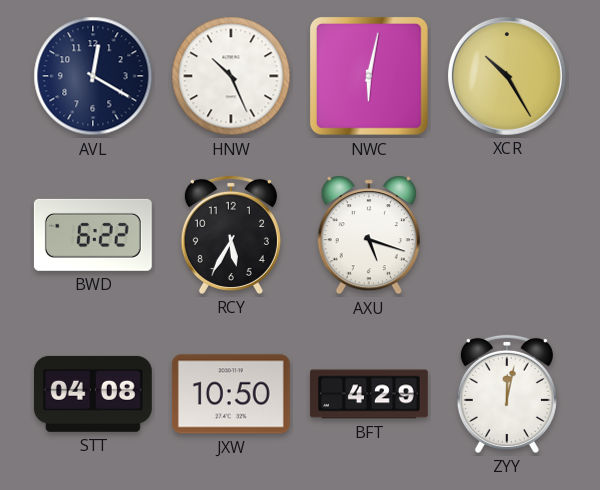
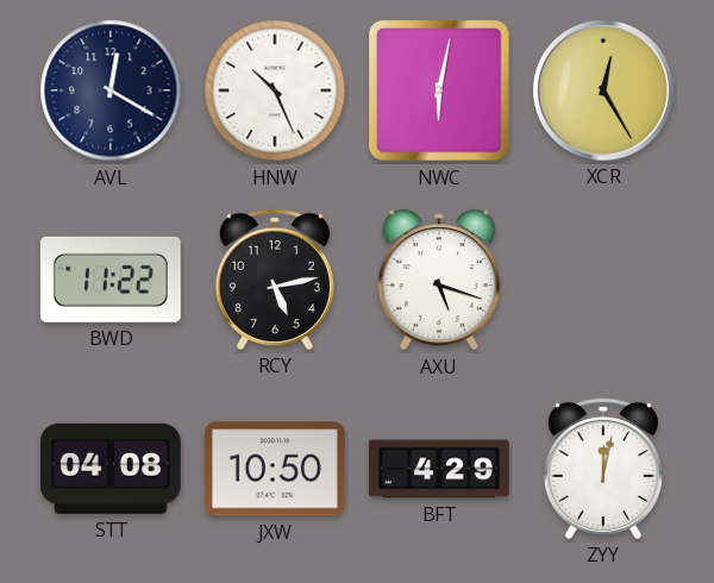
XCR: 10:25 -> 12:25
BWD: 6:22 -> 11:22
RCY: 5:35 -> 5:13
